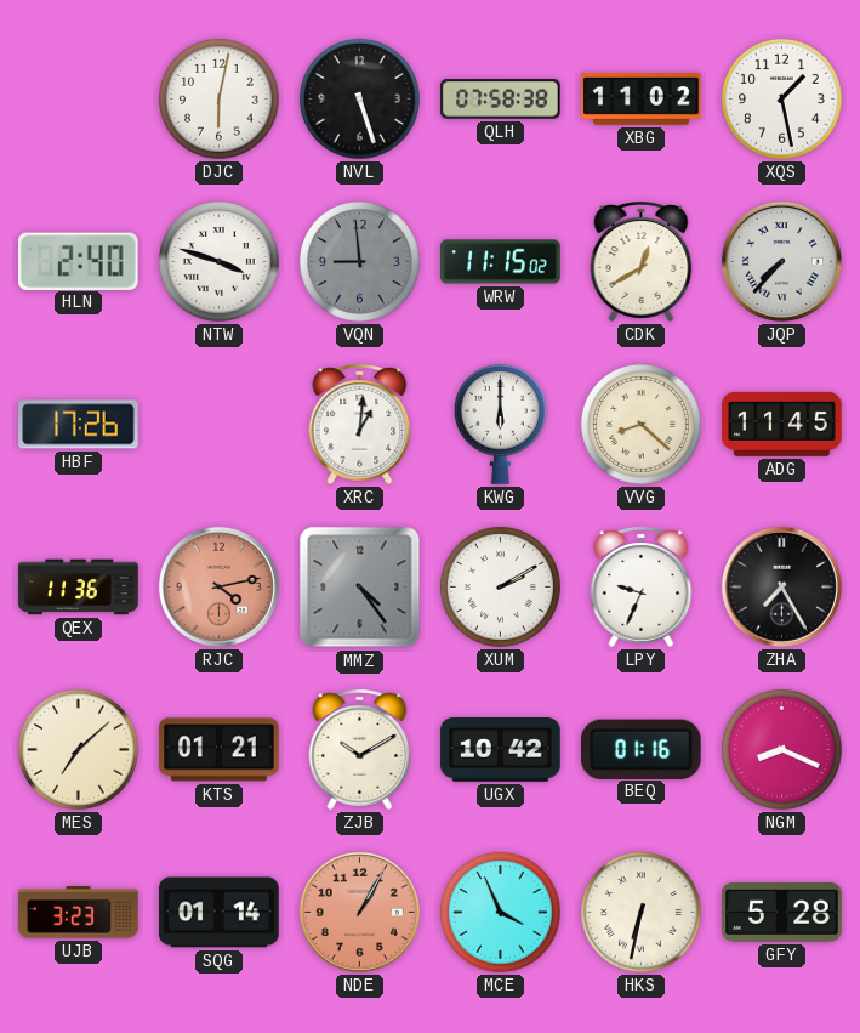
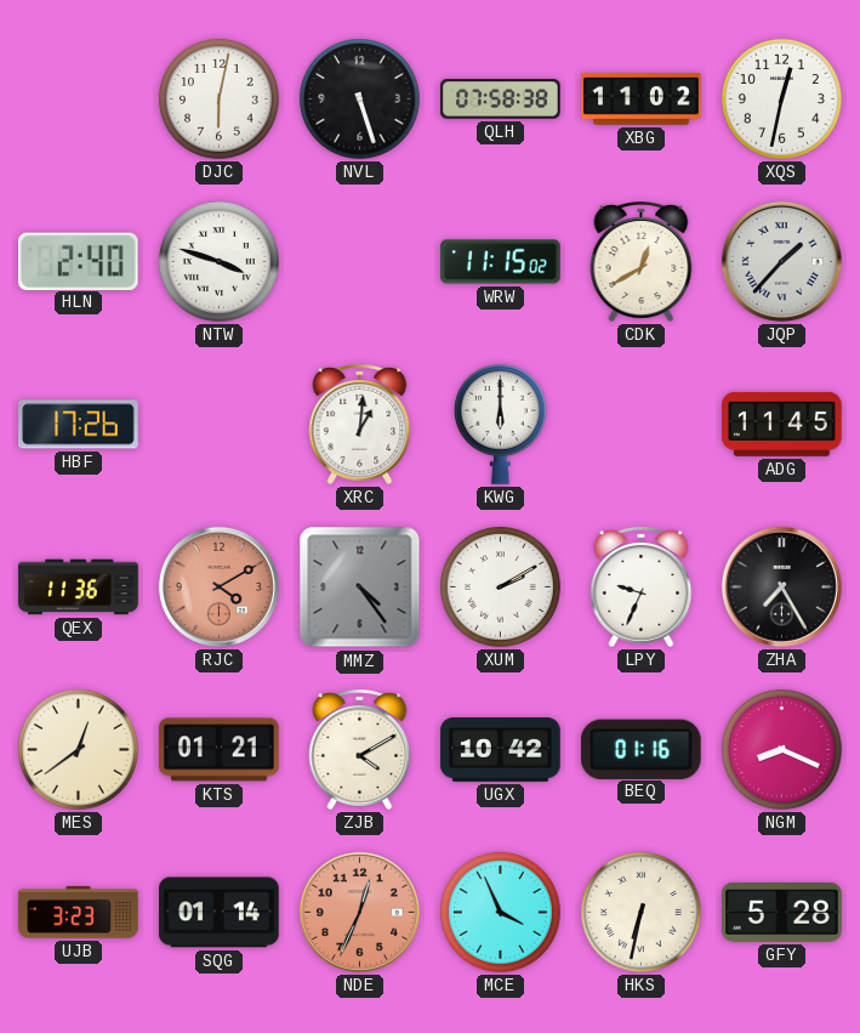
XQS: 1:28 -> 12:32
VQN: 8:59 -> none
JQP: 7:37 -> 1:37
VVG: 8:22 -> none
RJC: 4:13 -> 4:10
MES: 7:08 -> 12:39
ZJB: 10:10 -> 4:10
NDE: 1:05 -> 12:34
